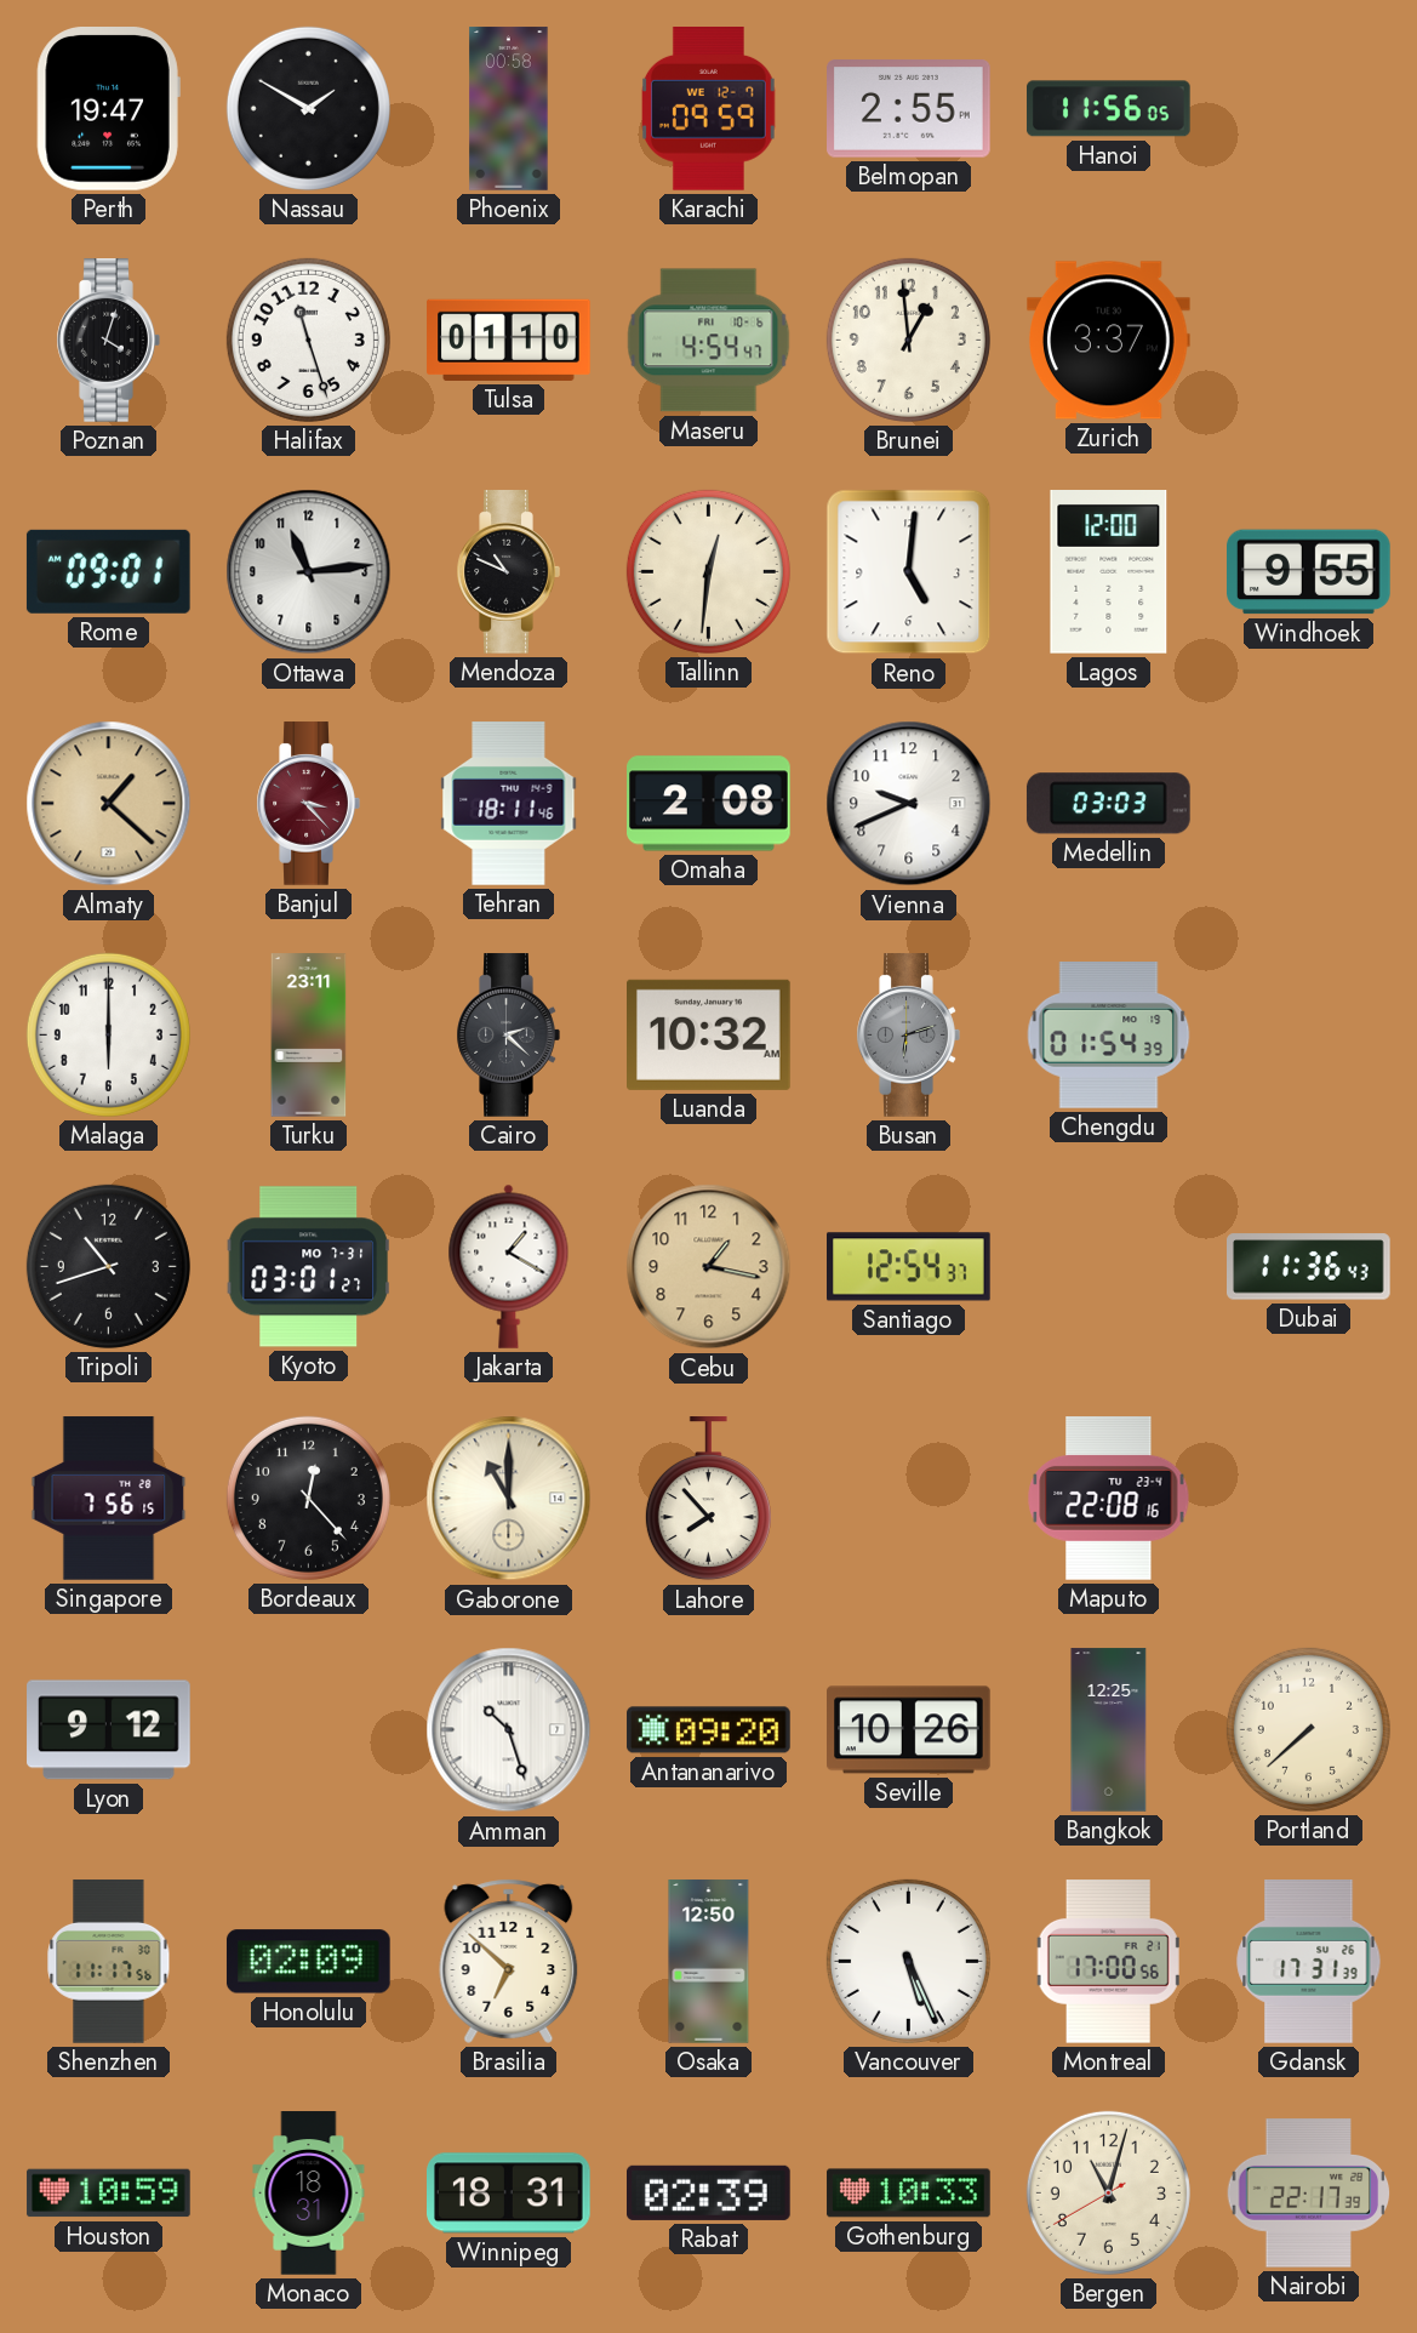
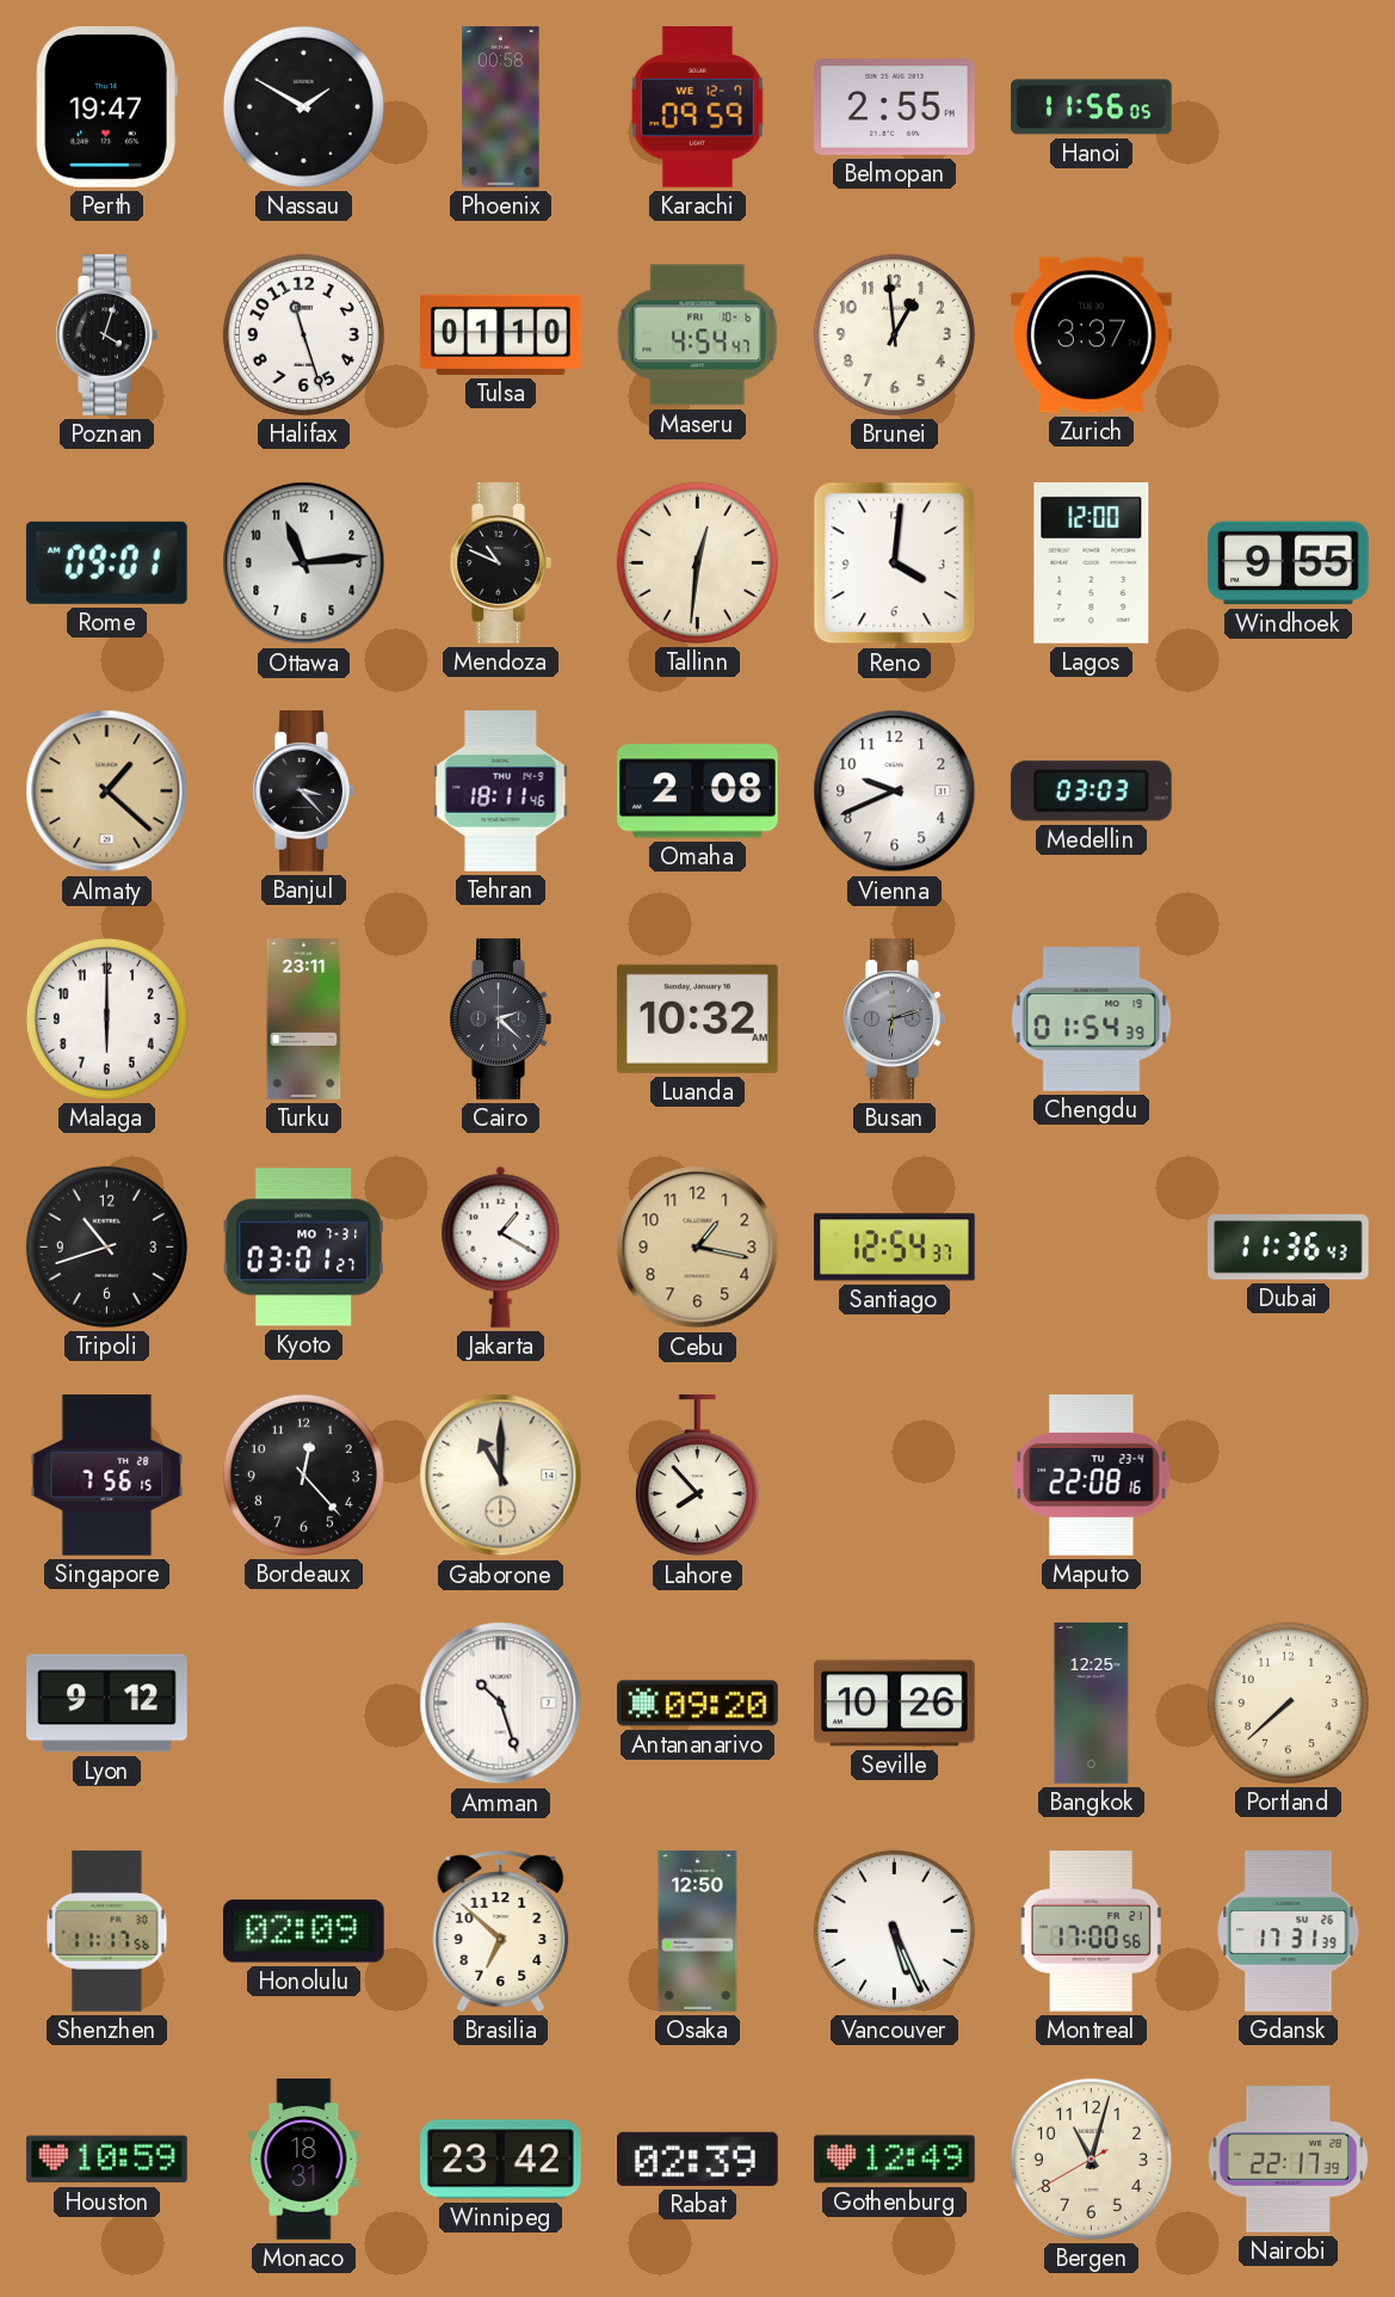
Reno: 5:01 -> 4:01
Banjul dial: burgundy -> black
Winnipeg: 18:31 -> 23:42
Gothenburg: 10:33 -> 12:49
